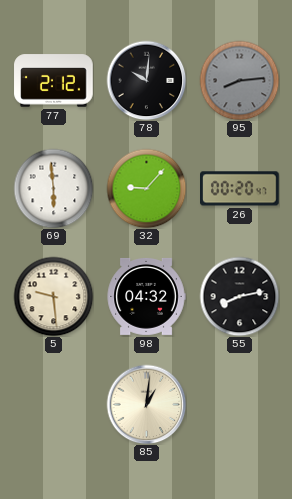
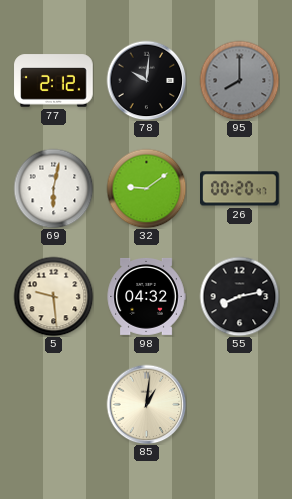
95: 8:14 -> 8:00
69: 5:59 -> 6:02
32: 9:07 -> 9:09
